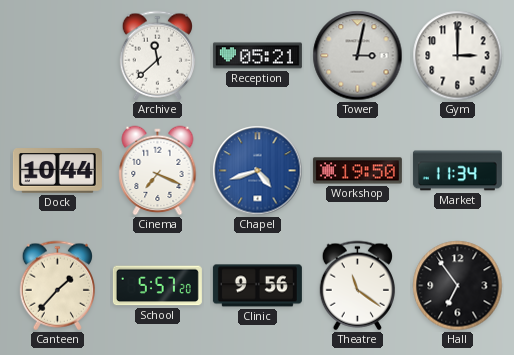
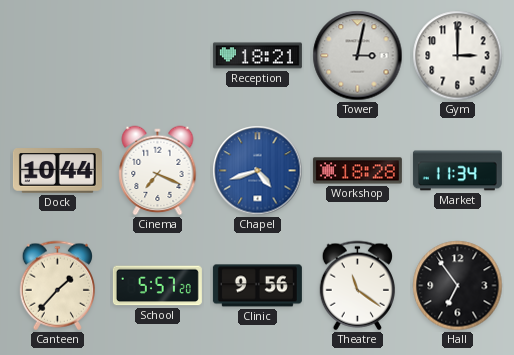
Archive: 11:38 -> none
Reception: 05:21 -> 18:21
Workshop: 19:50 -> 18:28
